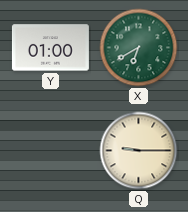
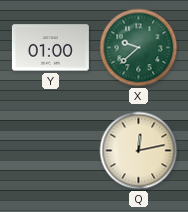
X: 6:40 -> 9:38
Q: 9:15 -> 12:13
